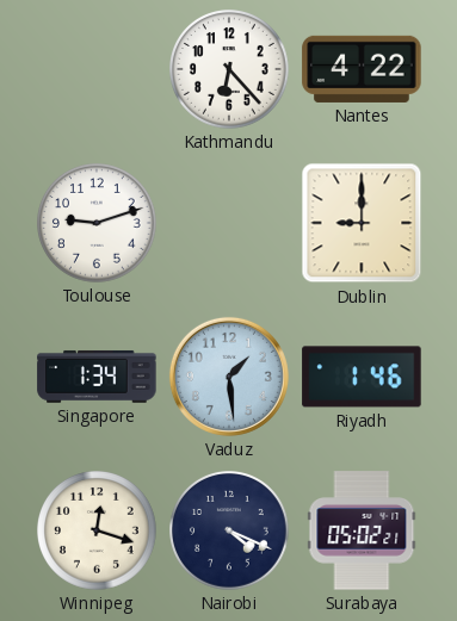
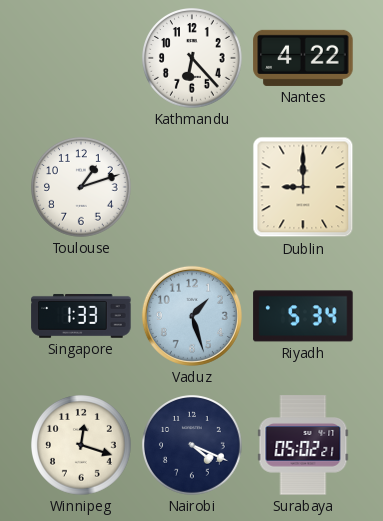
Toulouse: 9:12 -> 1:12
Singapore: 1:34 -> 1:33
Vaduz: 1:29 -> 1:27
Riyadh: 1:46 -> 5:34
